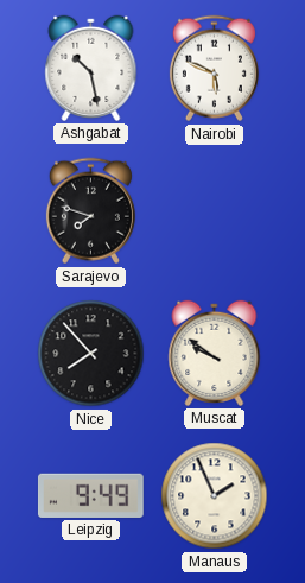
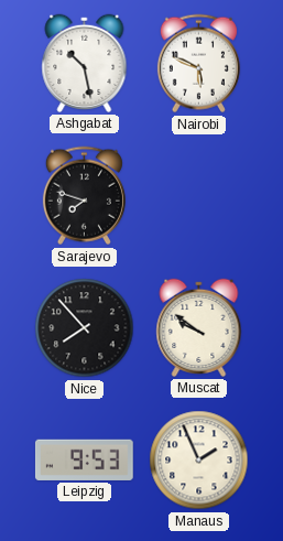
Leipzig: 9:49 -> 9:53
